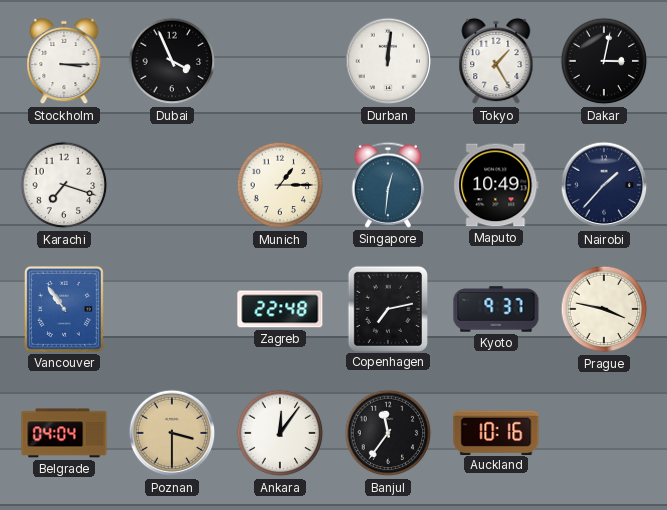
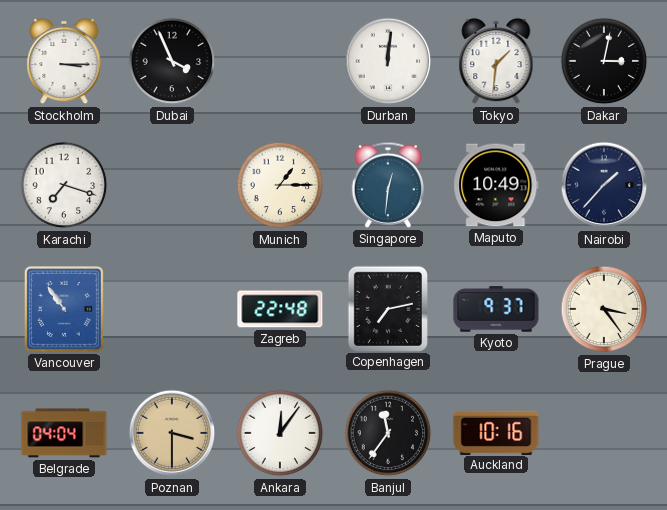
Tokyo: 1:25 -> 1:31
Prague: 3:47 -> 3:24
